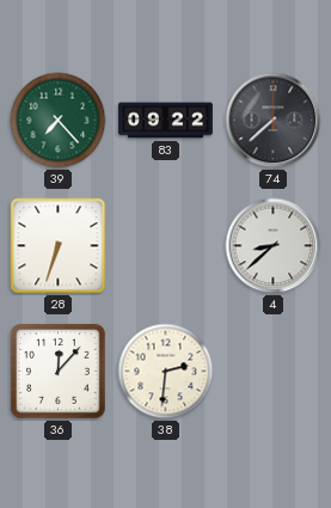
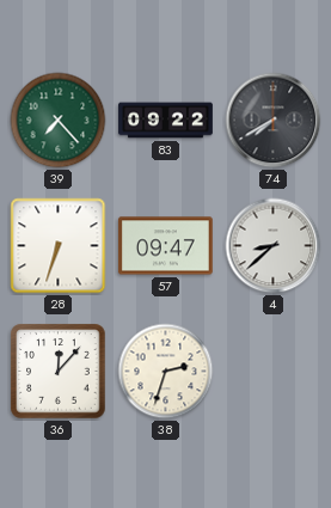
74: 7:38 -> 7:40
57: none -> 09:47
38: 2:31 -> 2:33
